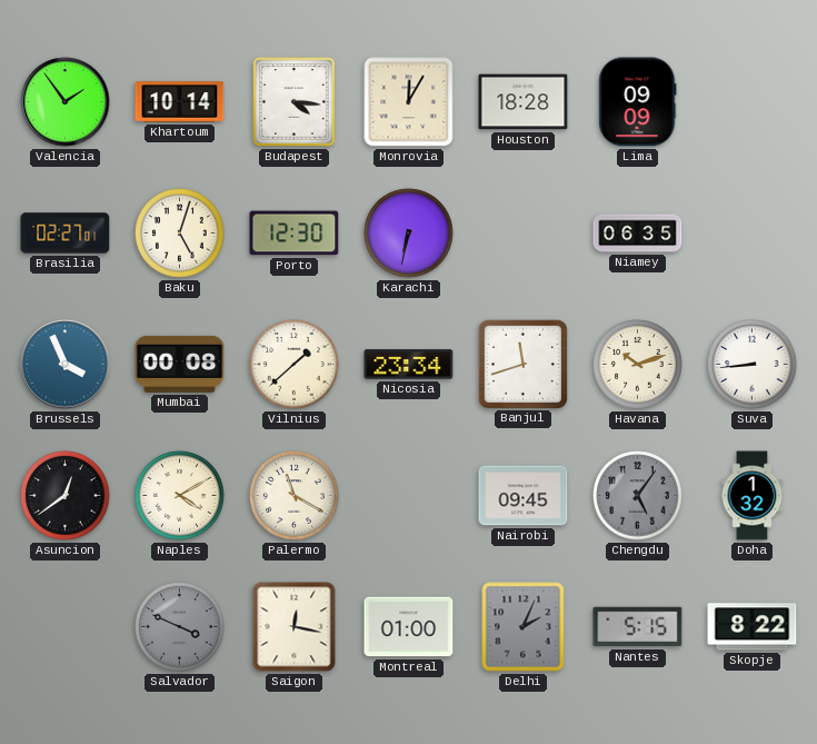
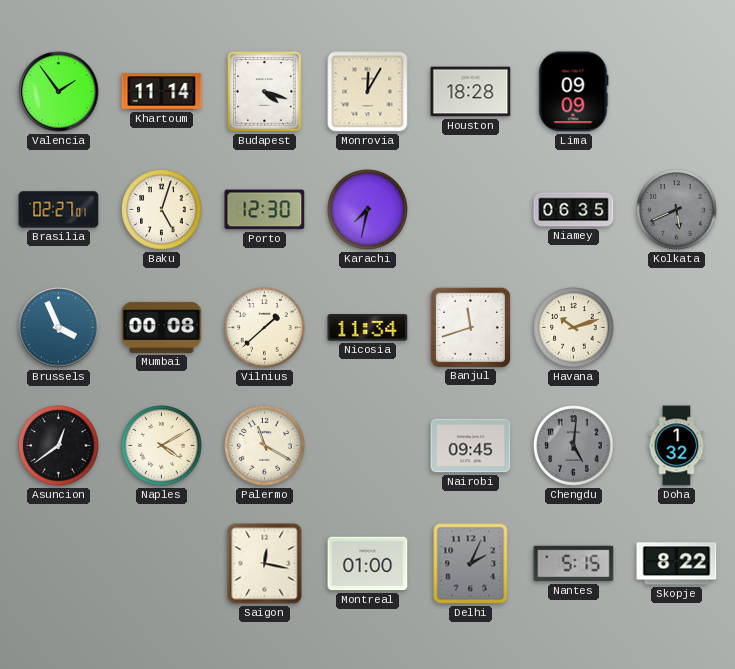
Khartoum: 10:14 -> 11:14
Budapest: 4:16 -> 4:18
Karachi: 6:32 -> 7:32
Kolkata: none -> 5:41
Nicosia: 23:34 -> 11:34
Suva: 8:44 -> none
Chengdu: 5:06 -> 5:01
Salvador: 3:49 -> none
